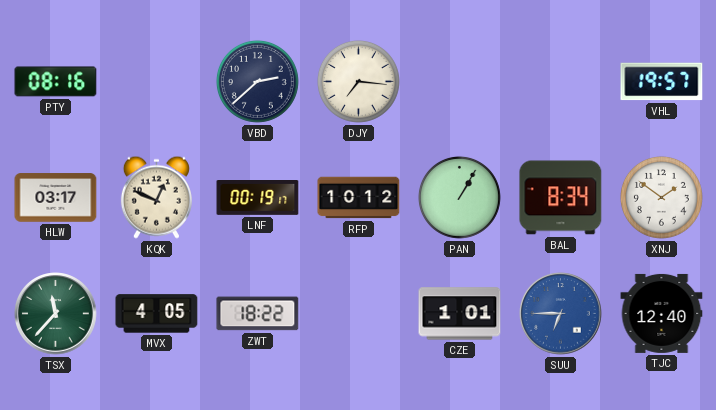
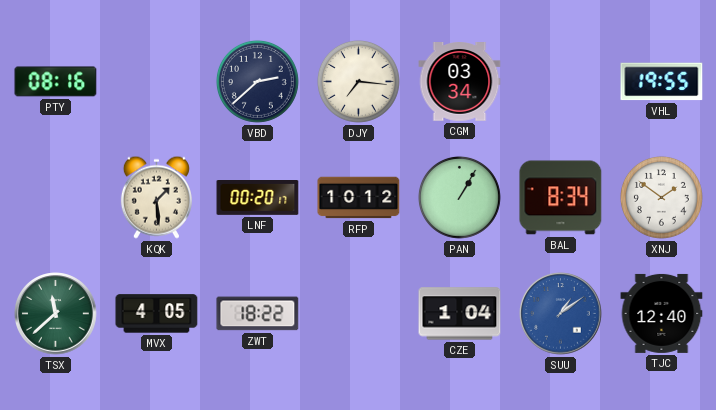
CGM: none -> 03:34
VHL: 19:57 -> 19:55
HLW: 03:17 -> none
KQK: 12:49 -> 1:29
LNF: 00:19 -> 00:20
TSX: 11:37 -> 11:38
CZE: 1:01 -> 1:04
SUU: 6:45 -> 1:09
